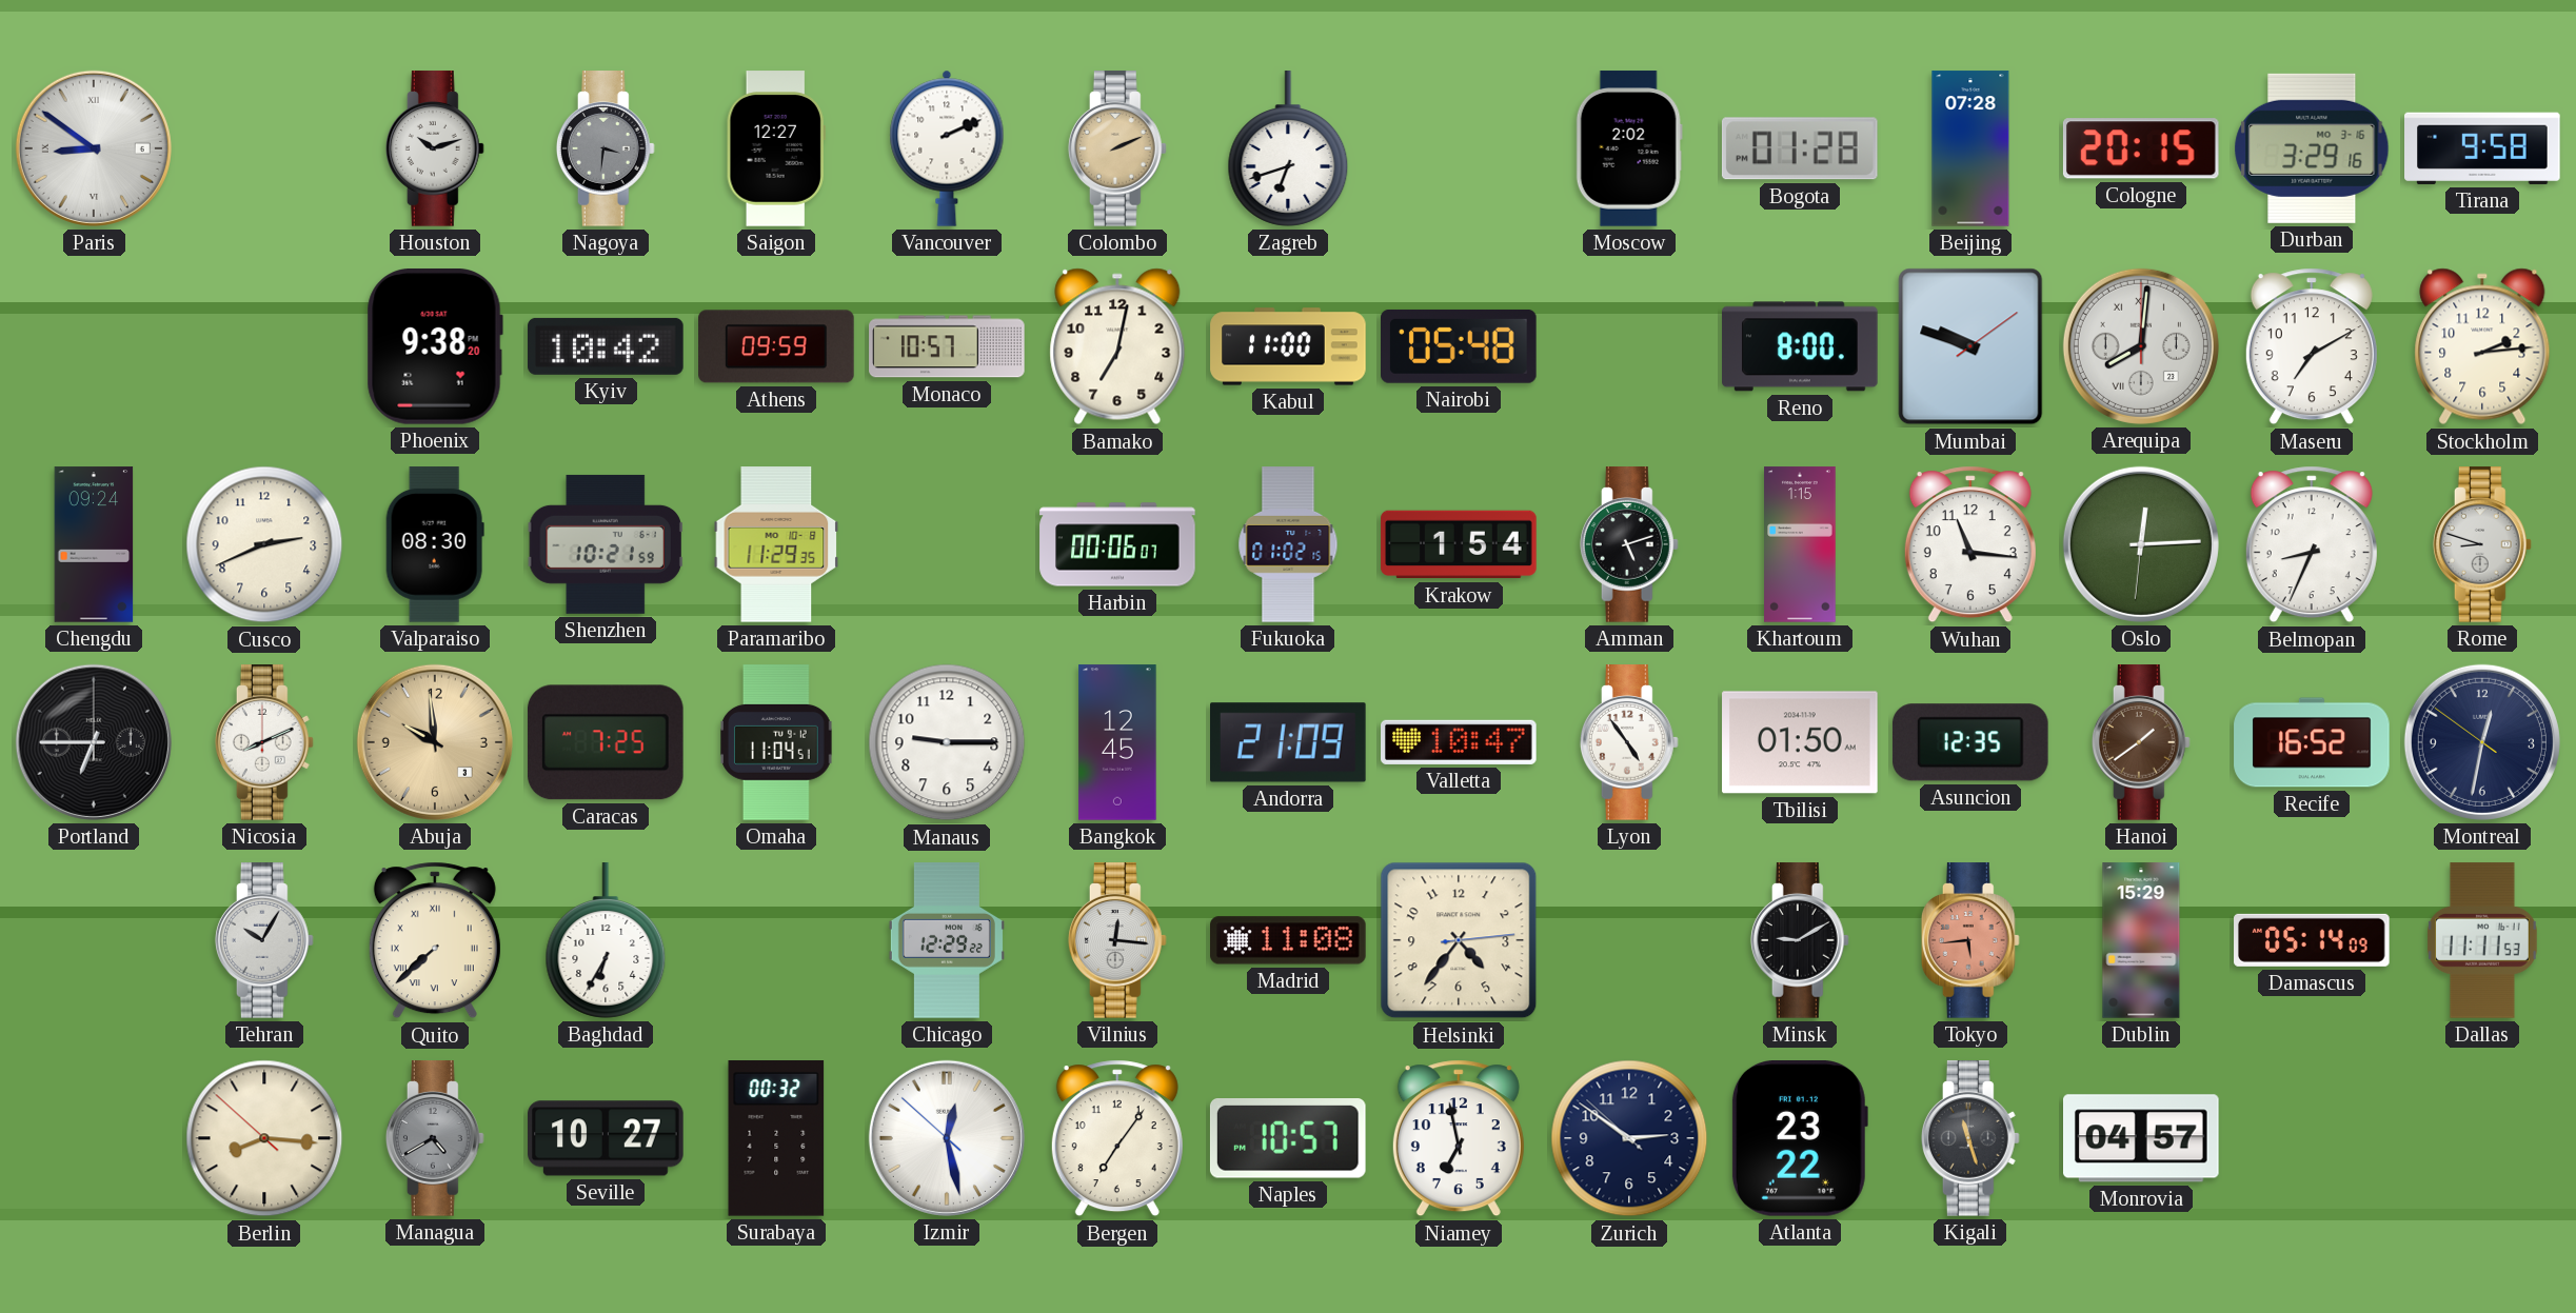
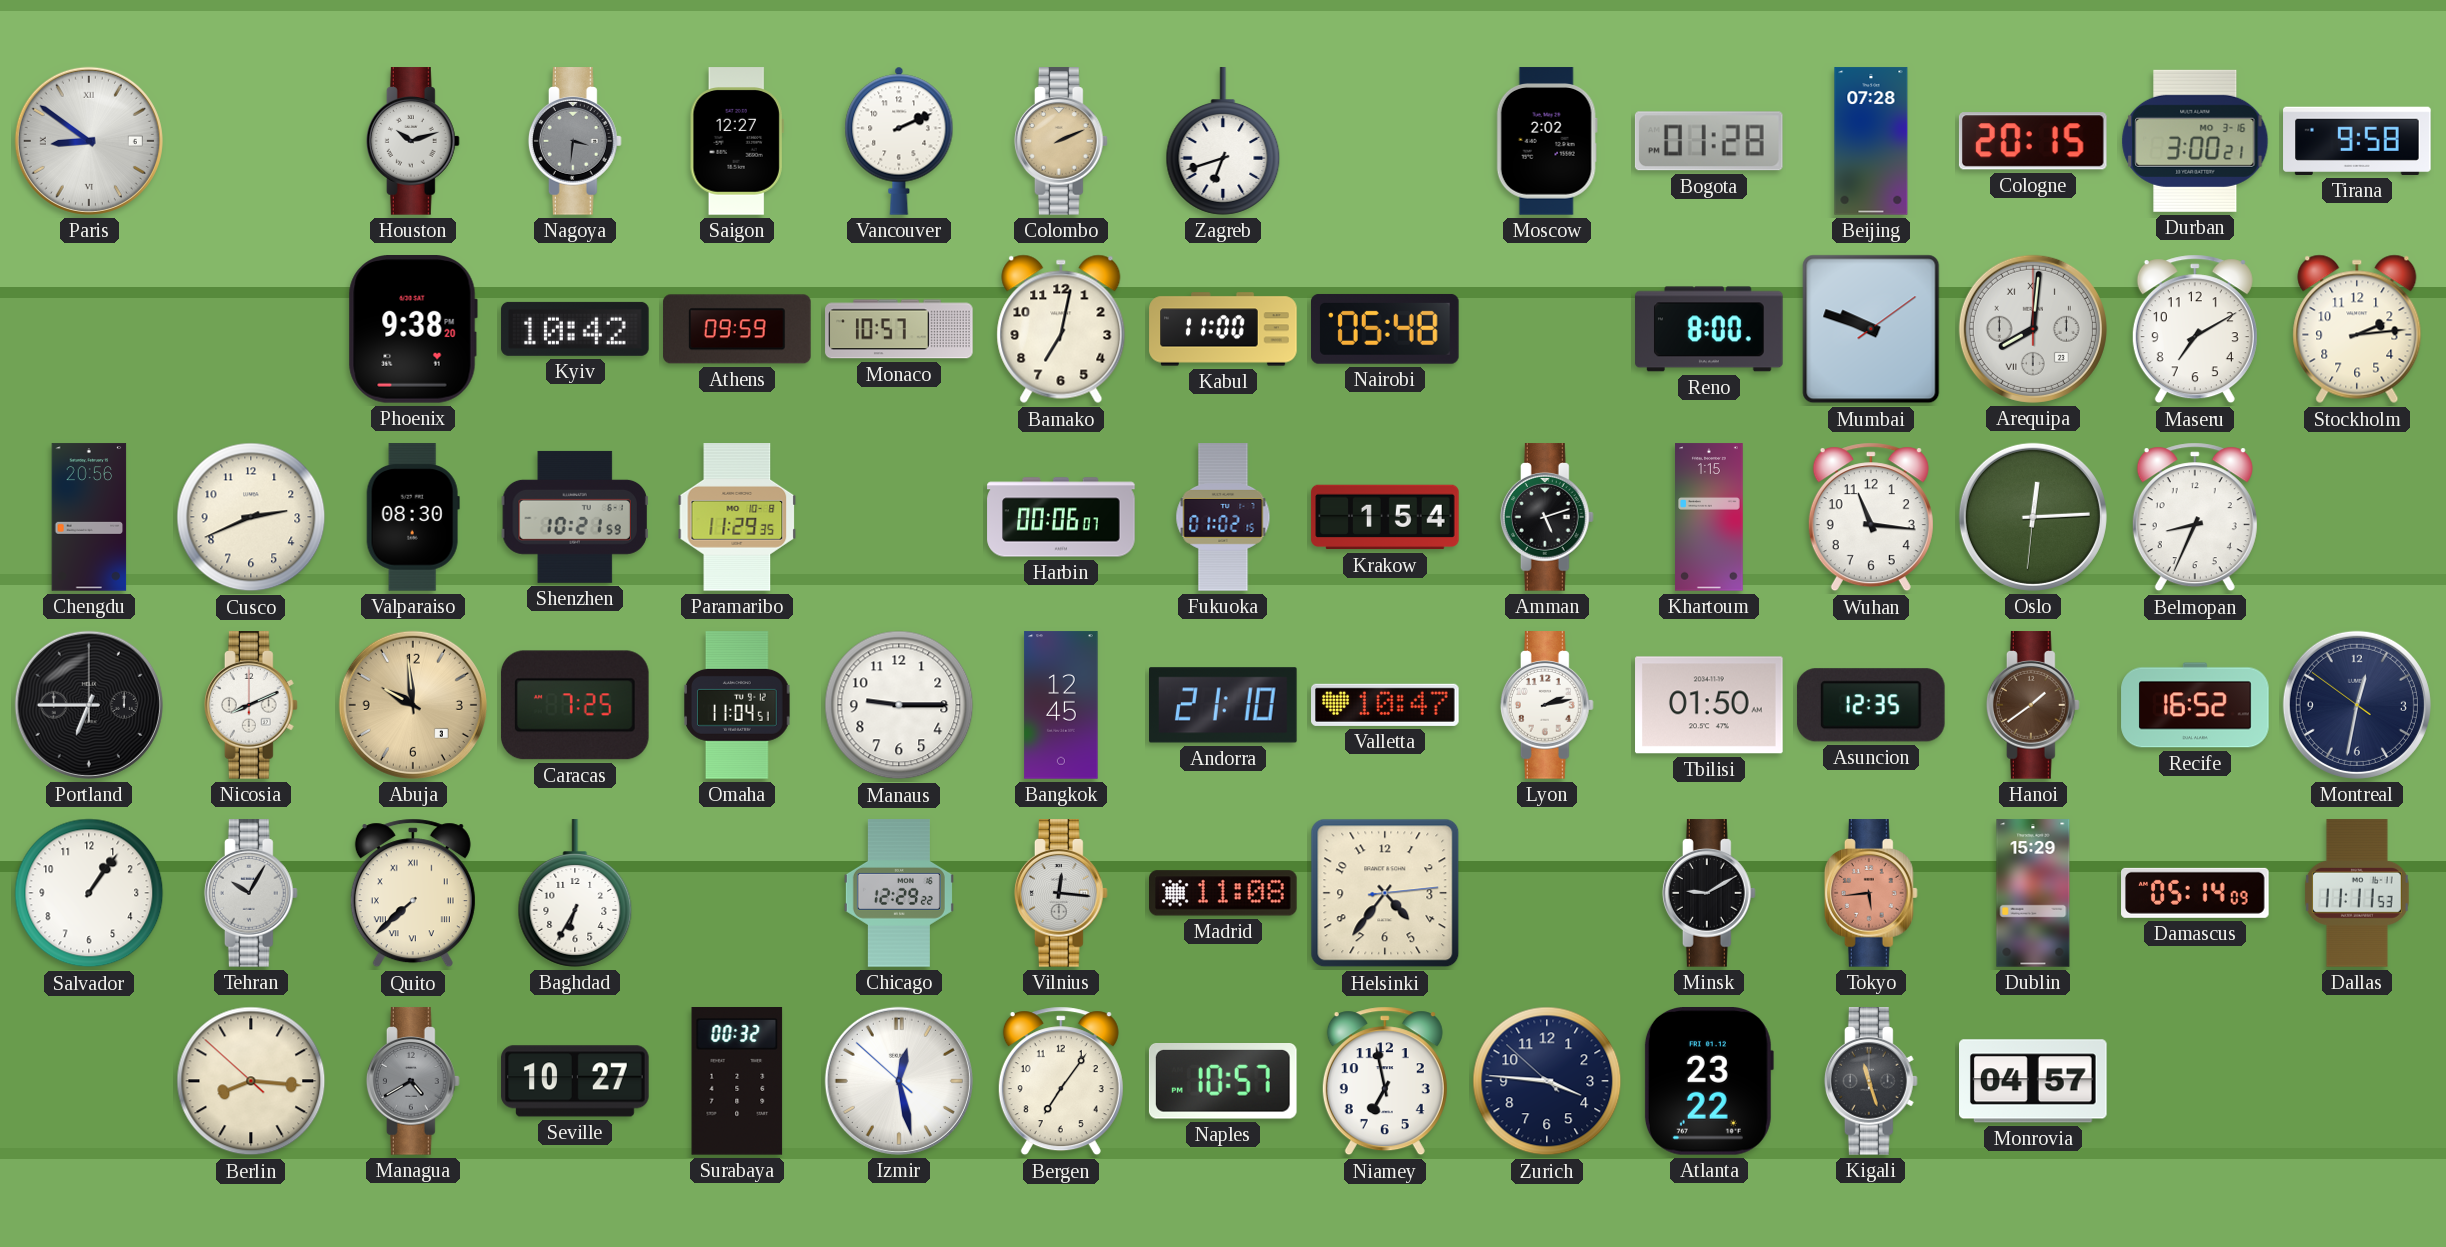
Durban: 3:29 -> 3:00
Chengdu: 09:24 -> 20:56
Rome: 8:48 -> none
Andorra: 21:09 -> 21:10
Lyon: 4:54 -> 2:13
Salvador: none -> 1:06
Zurich: 2:50 -> 3:45
